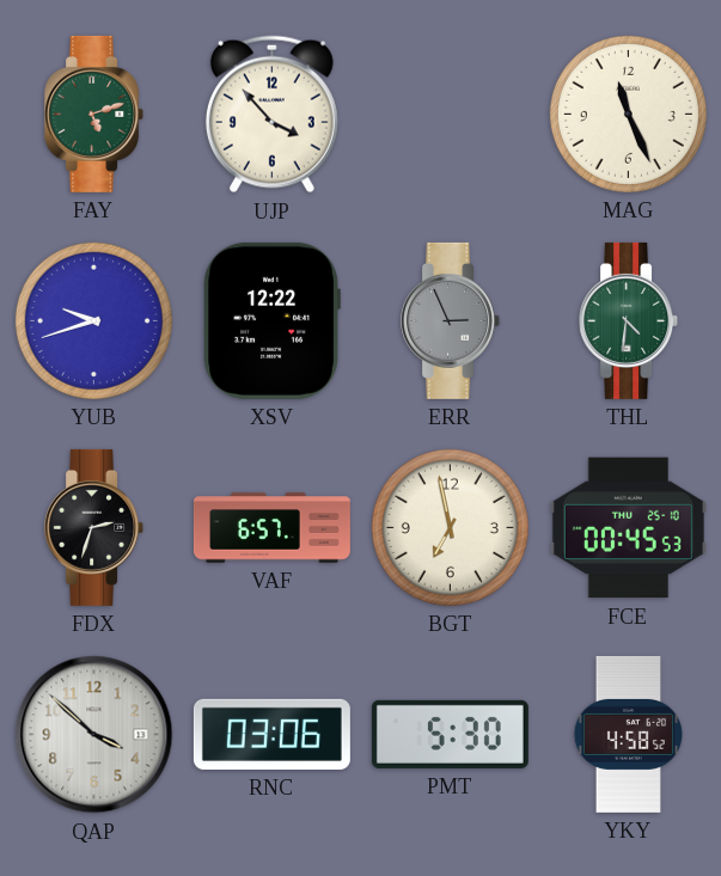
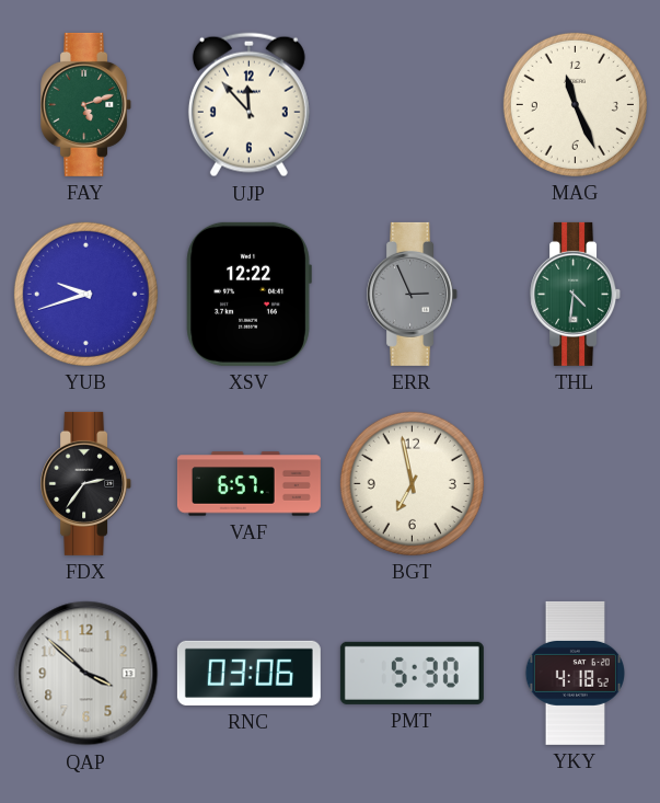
UJP: 3:53 -> 11:53
FDX: 2:33 -> 2:36
FCE: 00:45 -> none
YKY: 4:58 -> 4:18
